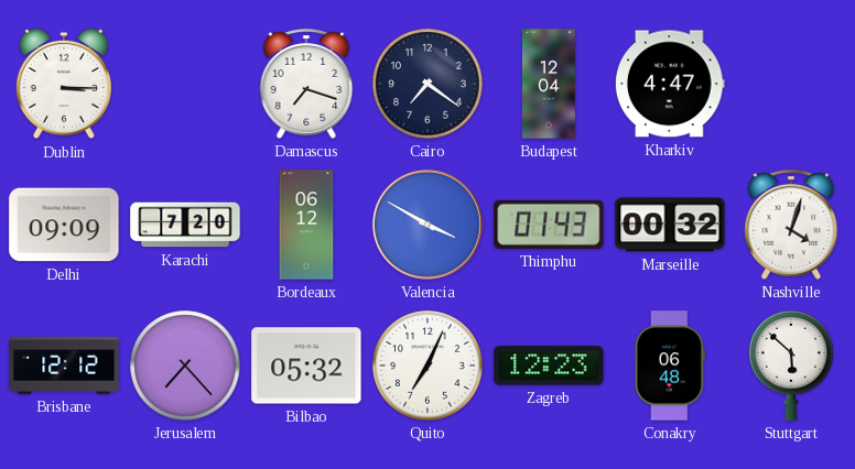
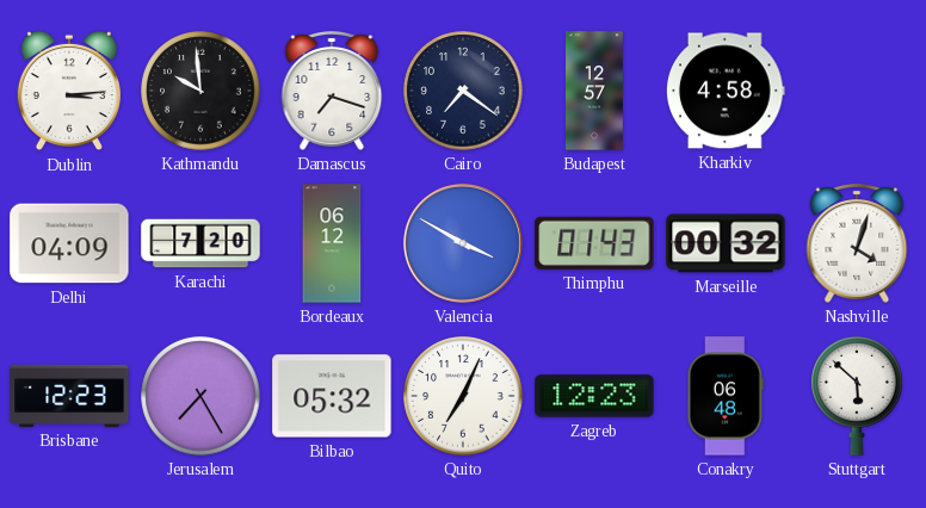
Dublin: 3:15 -> 3:14
Kathmandu: none -> 9:59
Budapest: 12:04 -> 12:57
Kharkiv: 4:47 -> 4:58
Delhi: 09:09 -> 04:09
Brisbane: 12:12 -> 12:23
Jerusalem: 7:23 -> 7:25
